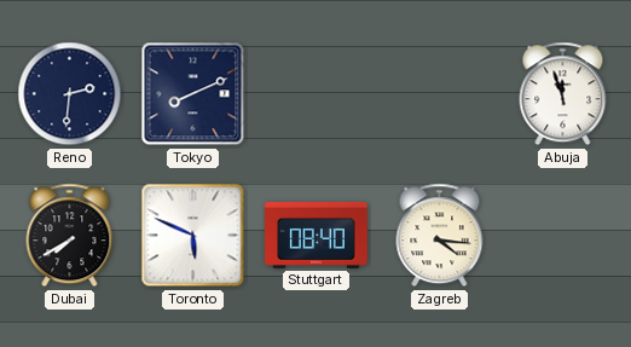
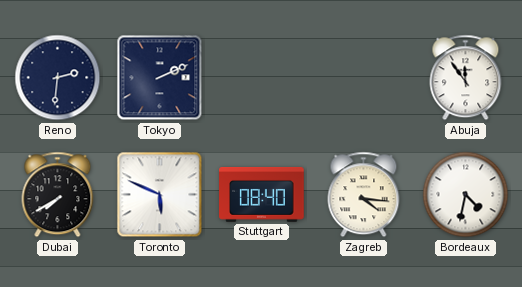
Tokyo: 8:11 -> 2:11
Abuja: 11:57 -> 11:54
Bordeaux: none -> 4:32
